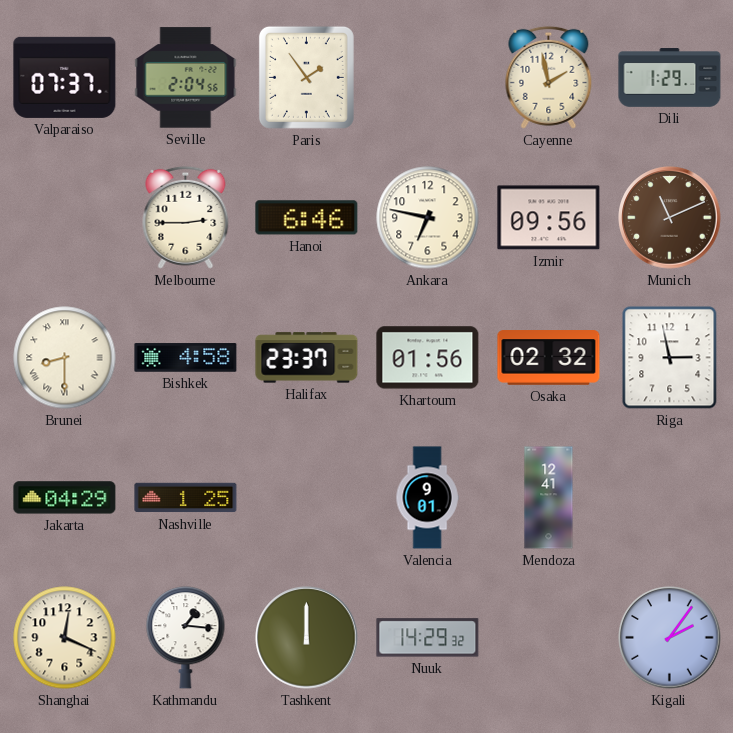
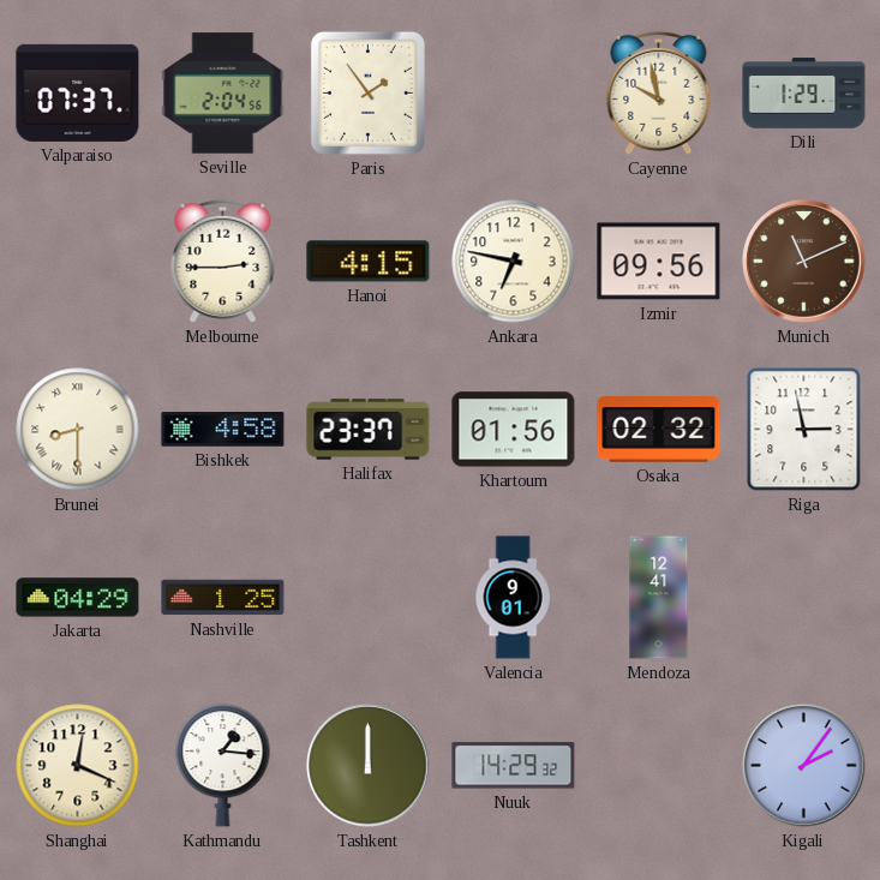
Cayenne: 1:58 -> 9:58
Hanoi: 6:46 -> 4:15
